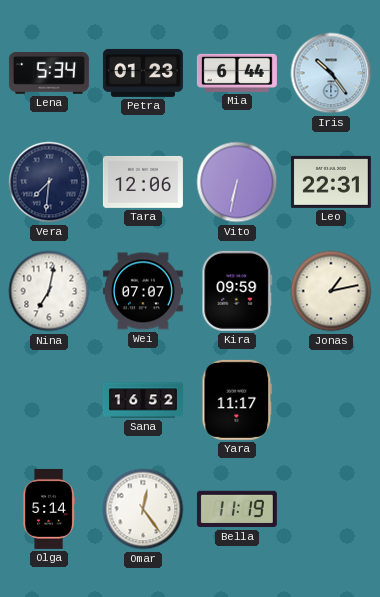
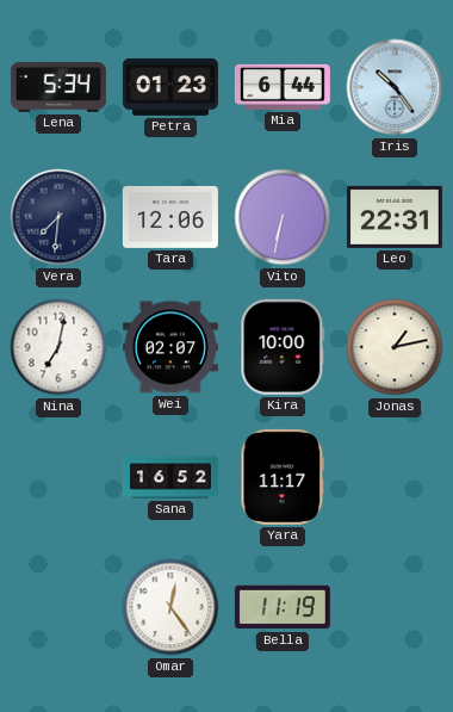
Wei: 07:07 -> 02:07
Kira: 09:59 -> 10:00
Olga: 5:14 -> none
